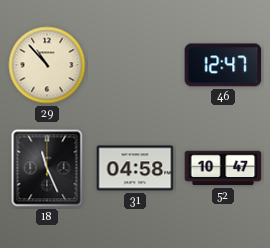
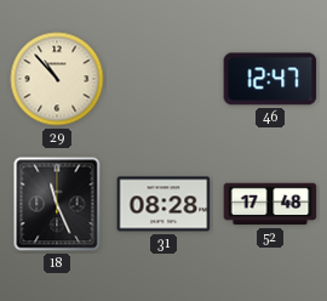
31: 04:58 -> 08:28
52: 10:47 -> 17:48
